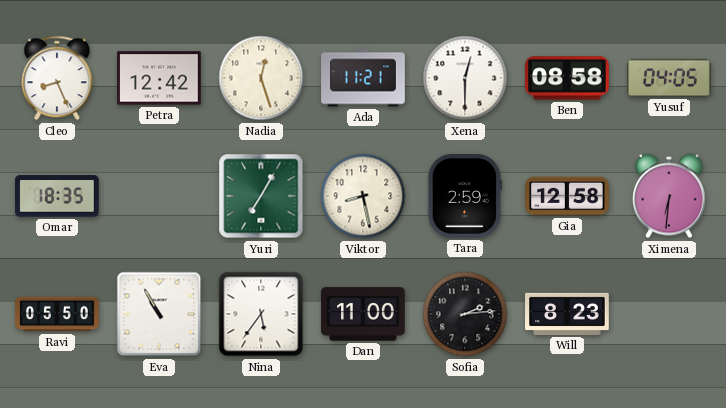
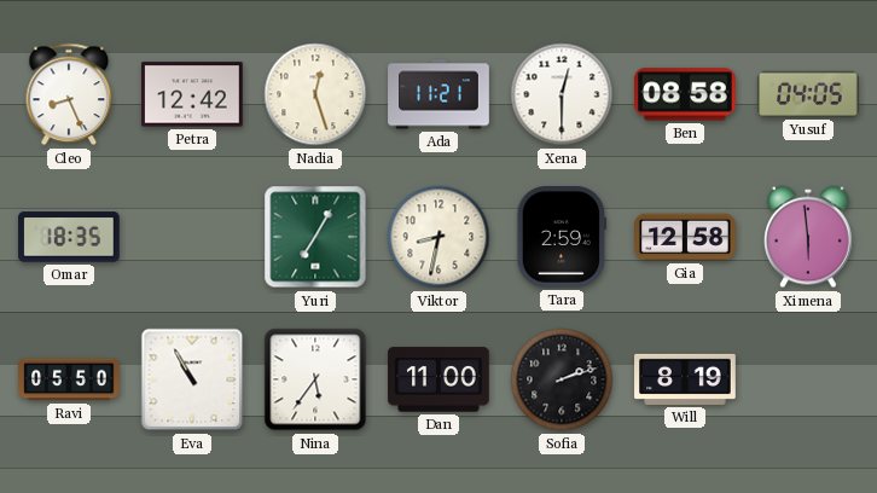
Viktor: 8:28 -> 8:32
Ximena: 6:31 -> 5:59
Sofia: 2:14 -> 2:12
Will: 8:23 -> 8:19
